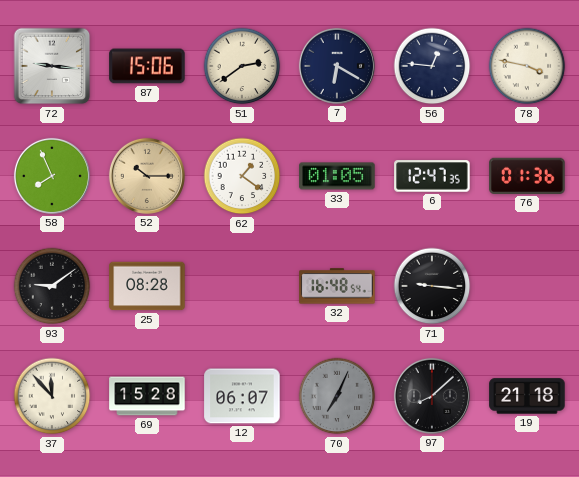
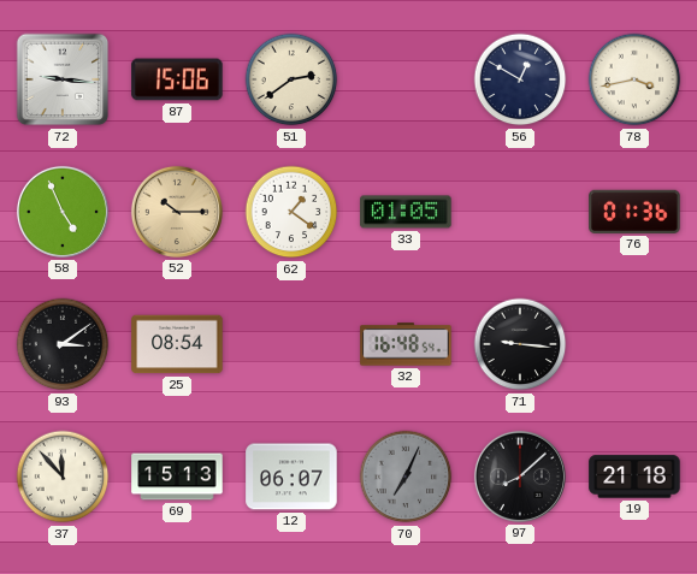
7: 6:20 -> none
56: 12:46 -> 12:50
78: 3:47 -> 3:43
58: 7:56 -> 4:56
6: 12:47 -> none
93: 9:09 -> 3:09
25: 08:28 -> 08:54
69: 15:28 -> 15:13
